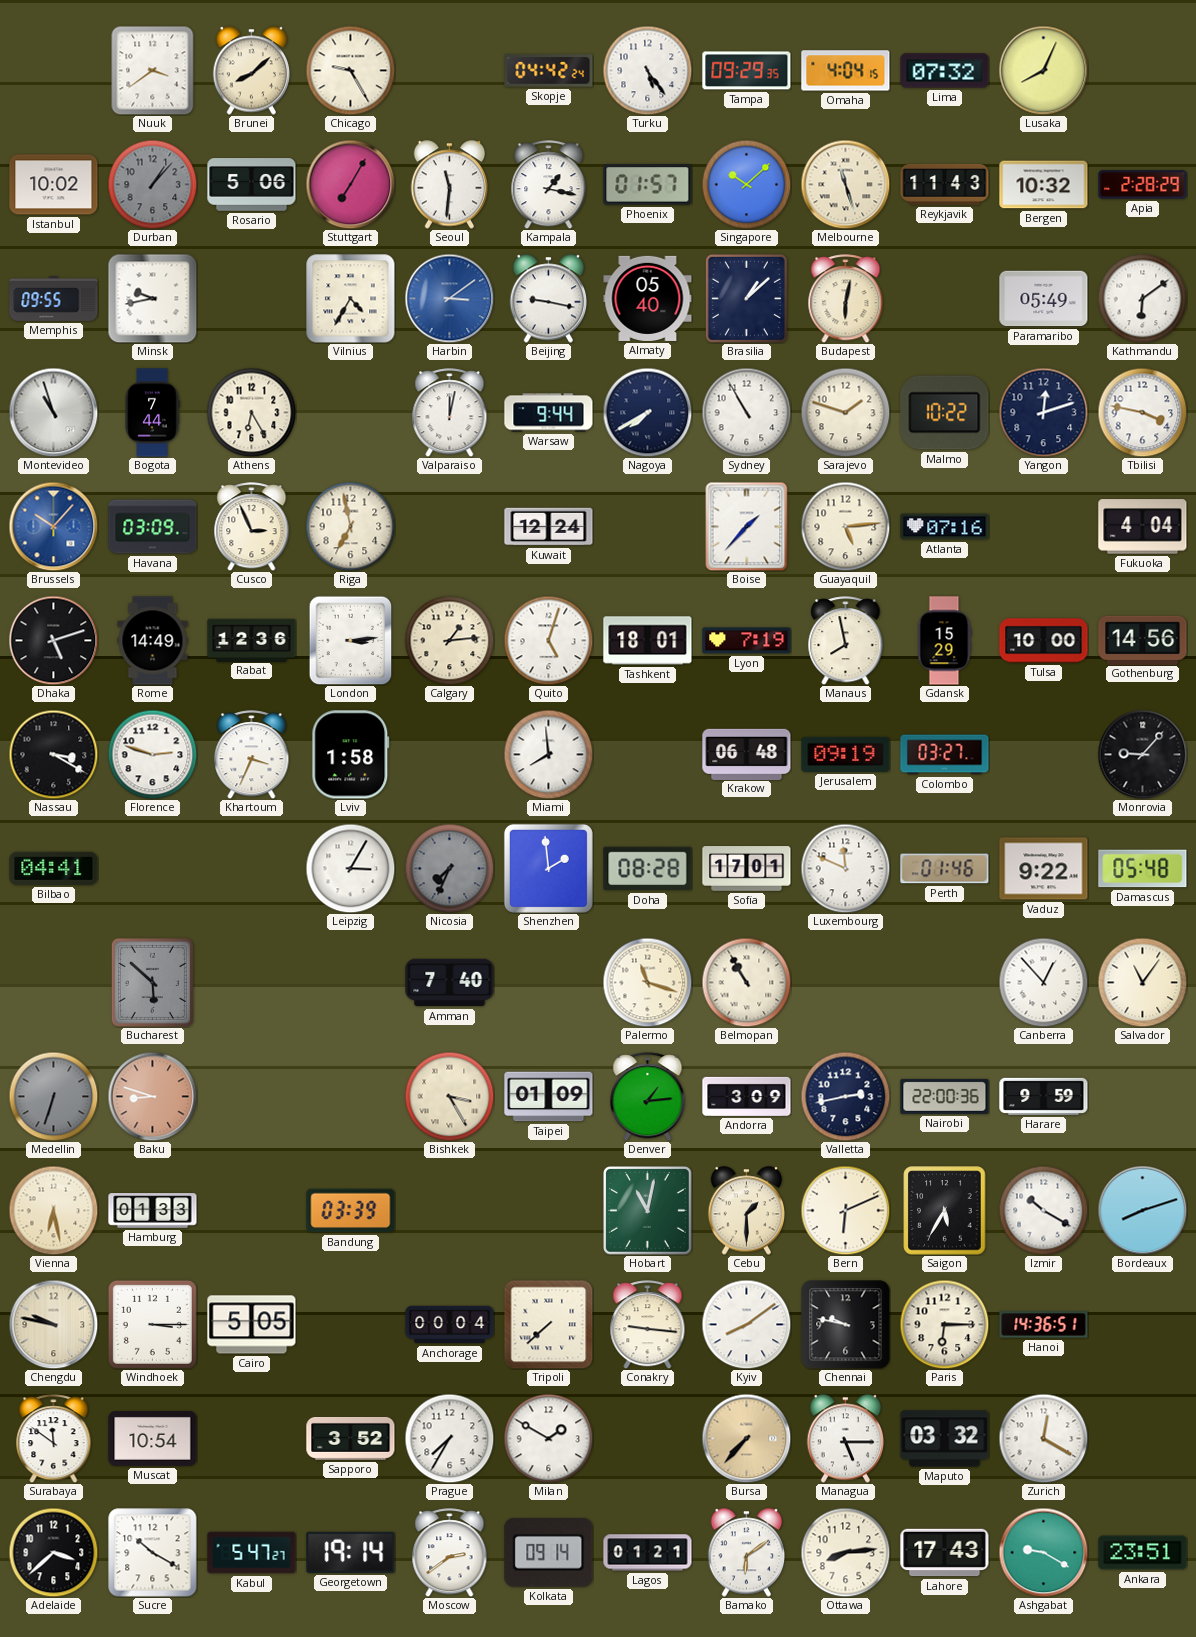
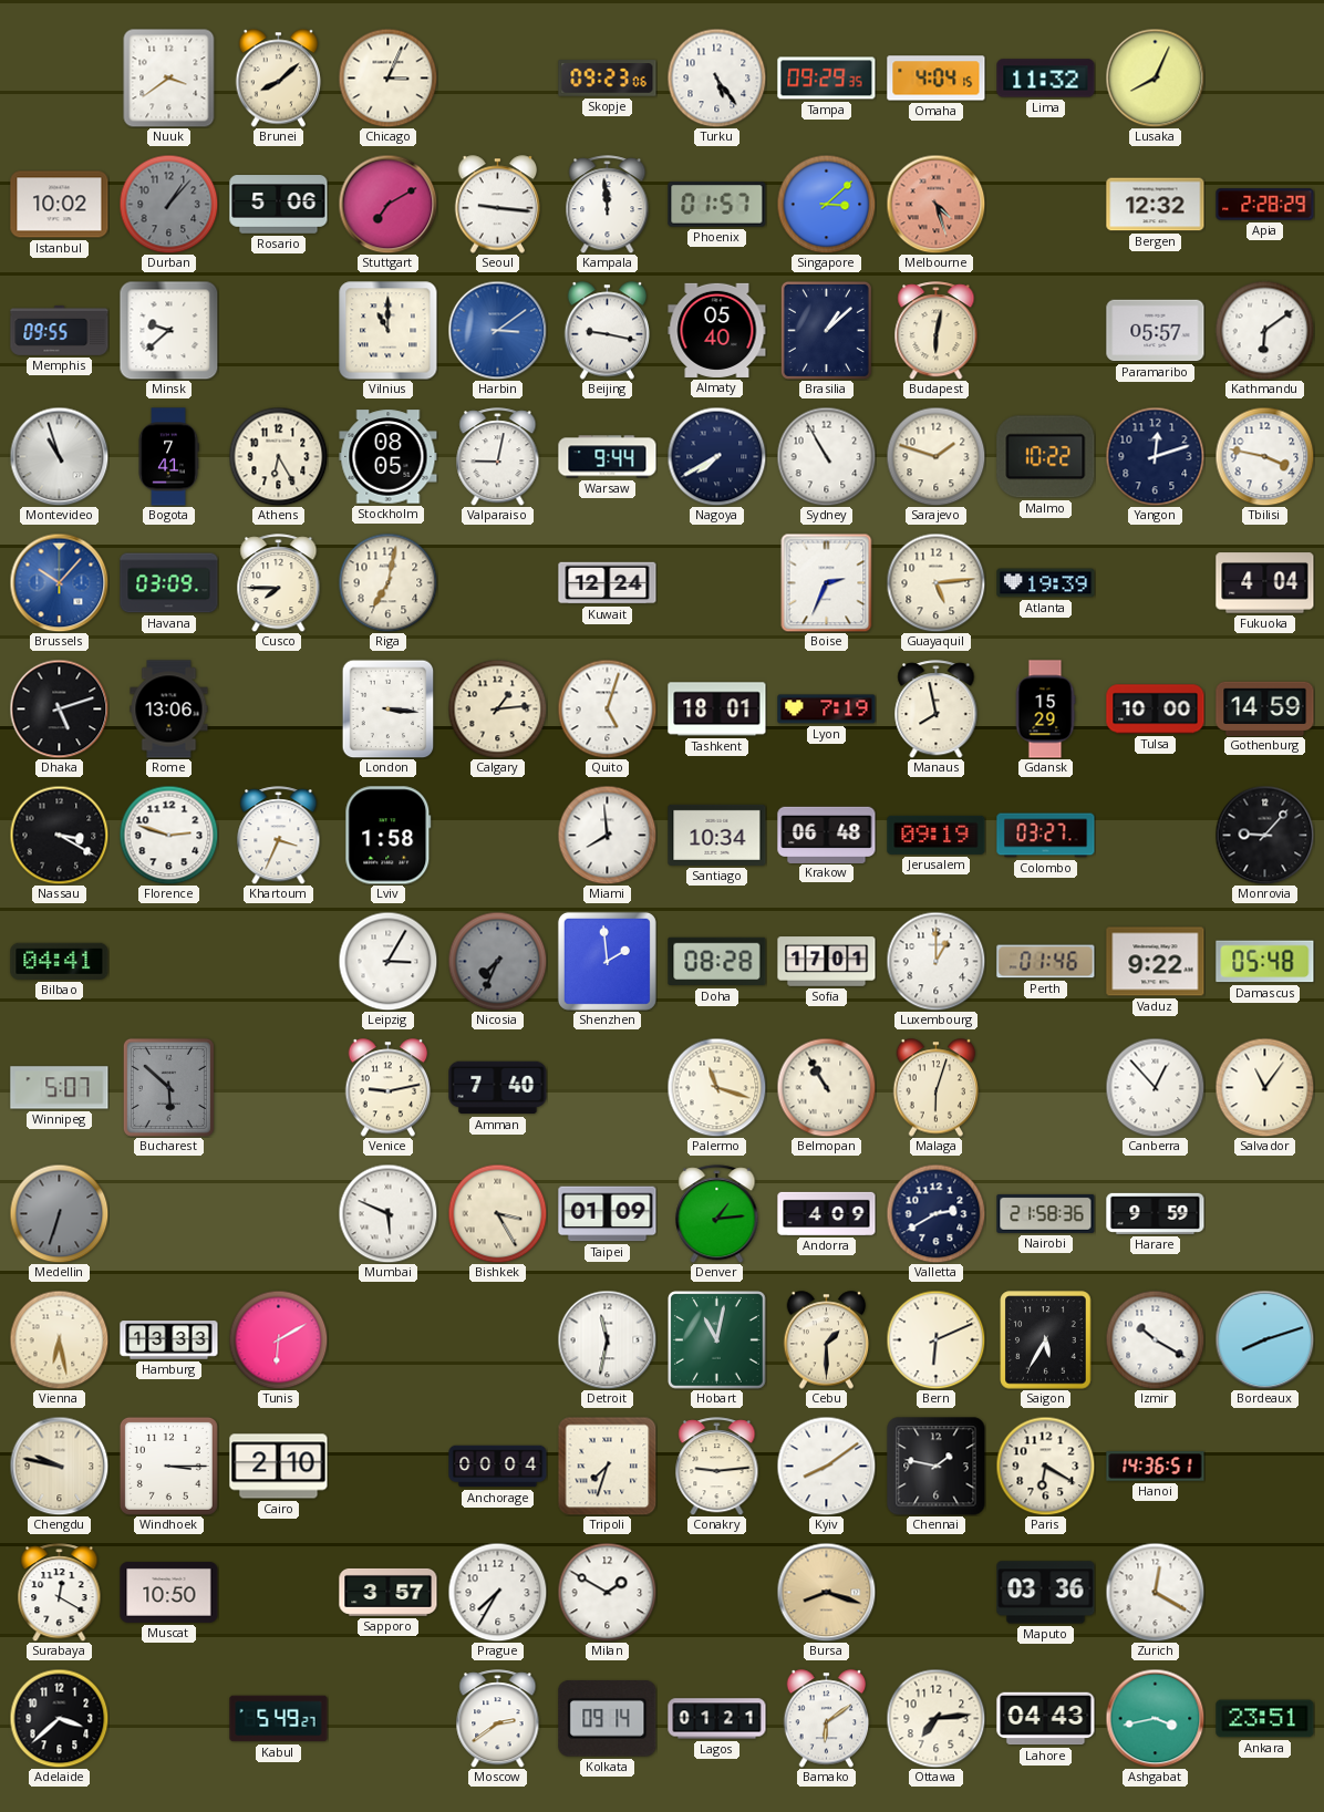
Chicago: 9:25 -> 3:04
Skopje: 04:42 -> 09:23
Lima: 07:32 -> 11:32
Stuttgart: 7:05 -> 7:10
Seoul: 11:31 -> 9:16
Kampala: 1:17 -> 11:59
Singapore: 10:08 -> 3:08
Melbourne: 11:27 -> 4:27
Melbourne dial: cream -> salmon
Reykjavik: 11:43 -> none
Bergen: 10:32 -> 12:32
Minsk: 9:43 -> 9:38
Vilnius: 4:35 -> 11:00
Paramaribo: 05:49 -> 05:57
Bogota: 7:44 -> 7:41
Stockholm: none -> 08:05
Valparaiso: 12:02 -> 9:02
Cusco: 2:56 -> 7:45
Riga: 6:58 -> 7:02
Boise: 1:37 -> 2:34
Atlanta: 07:16 -> 19:39
Rome: 14:49 -> 13:06
Rabat: 12:36 -> none
London: 3:14 -> 3:16
Gothenburg: 14:56 -> 14:59
Santiago: none -> 10:34
Luxembourg: 11:49 -> 1:00
Winnipeg: none -> 5:07
Venice: none -> 9:13
Malaga: none -> 6:03
Baku: 8:48 -> none
Mumbai: none -> 5:49
Andorra: 3:09 -> 4:09
Valletta: 2:43 -> 2:40
Nairobi: 22:00 -> 21:58
Hamburg: 01:33 -> 13:33
Tunis: none -> 6:10
Bandung: 03:39 -> none
Detroit: none -> 11:32
Cairo: 5:05 -> 2:10
Tripoli: 7:38 -> 7:33
Conakry: 9:16 -> 9:14
Chennai: 9:47 -> 1:47
Paris: 6:15 -> 6:20
Surabaya: 11:51 -> 12:20
Muscat: 10:54 -> 10:50
Sapporo: 3:52 -> 3:57
Bursa: 7:37 -> 8:18
Managua: 5:15 -> none
Maputo: 03:32 -> 03:36
Sucre: 10:20 -> none
Kabul: 5:47 -> 5:49
Georgetown: 19:14 -> none
Ottawa: 8:14 -> 7:14
Lahore: 17:43 -> 04:43
Ashgabat: 9:20 -> 3:43
